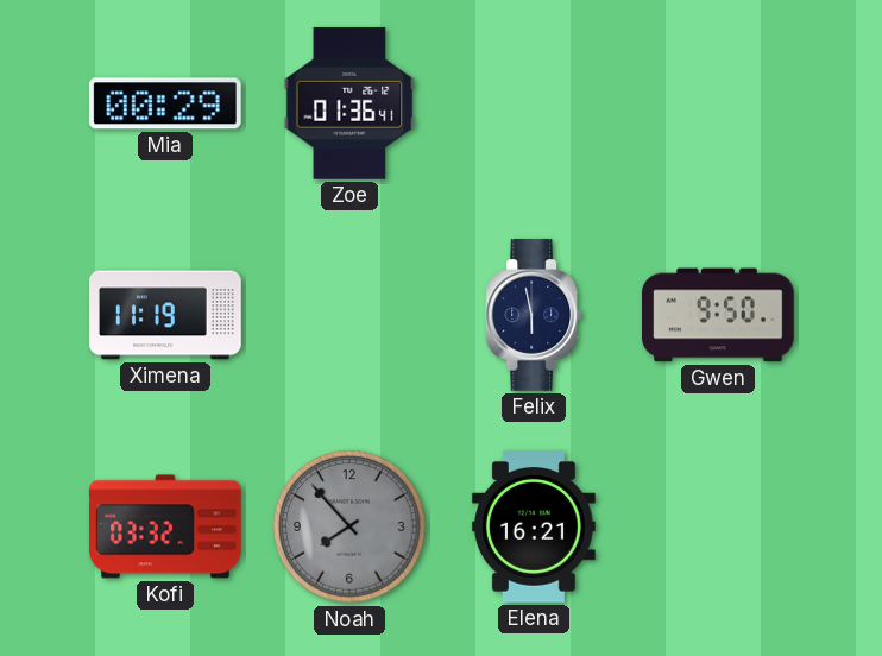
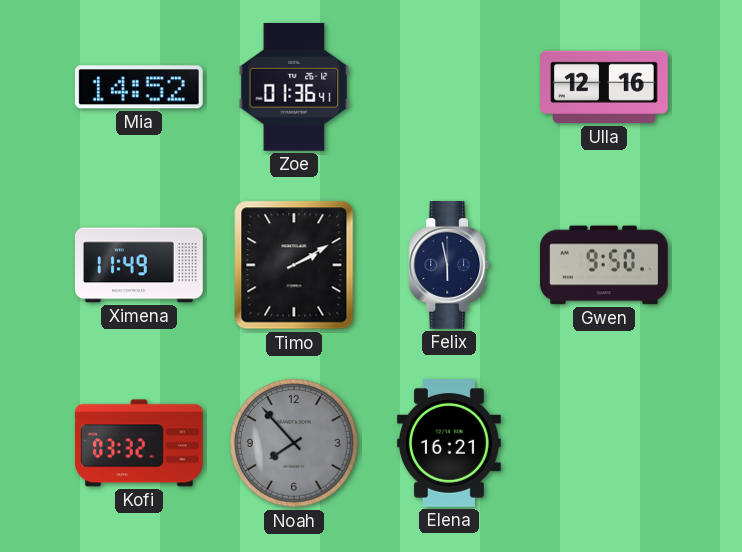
Mia: 00:29 -> 14:52
Ulla: none -> 12:16
Ximena: 11:19 -> 11:49
Timo: none -> 2:10
